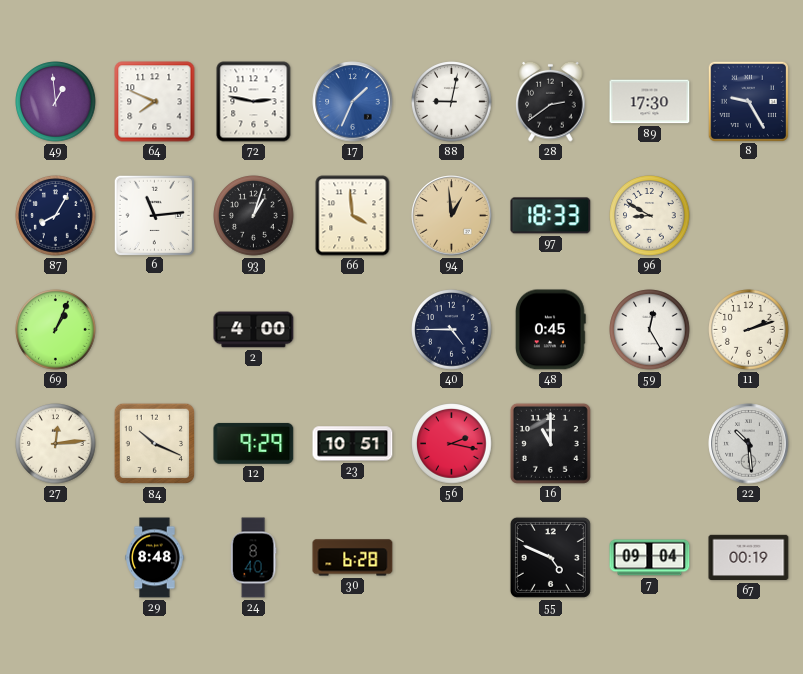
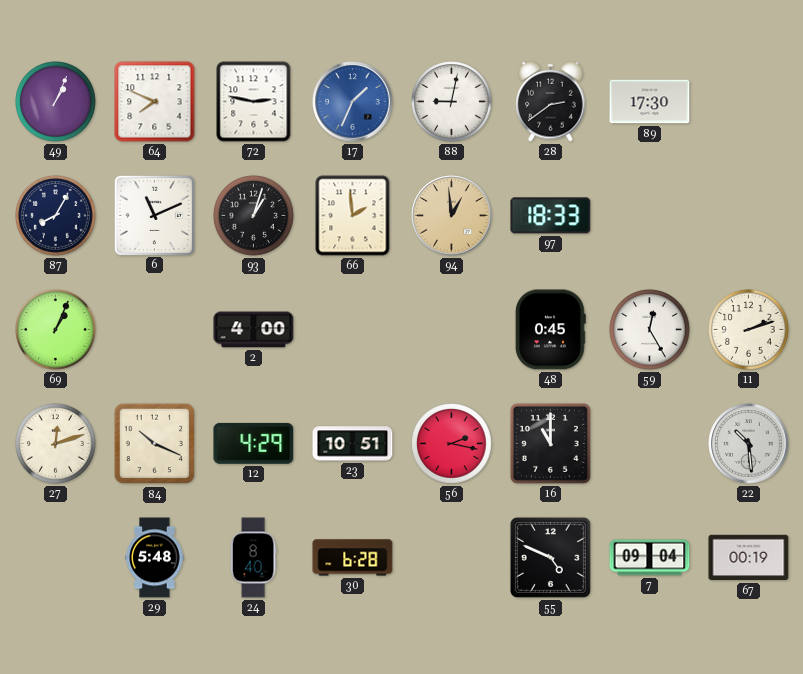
49: 12:59 -> 1:04
8: 9:25 -> none
6: 11:14 -> 11:11
66: 3:59 -> 1:59
96: 8:50 -> none
40: 4:45 -> none
27: 12:14 -> 12:12
12: 9:29 -> 4:29
29: 8:48 -> 5:48
